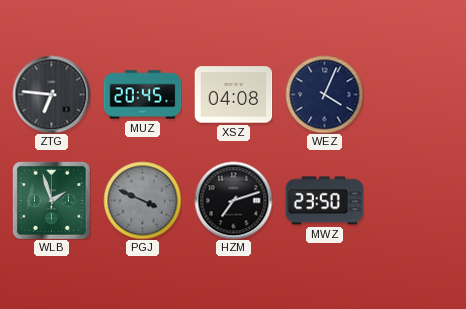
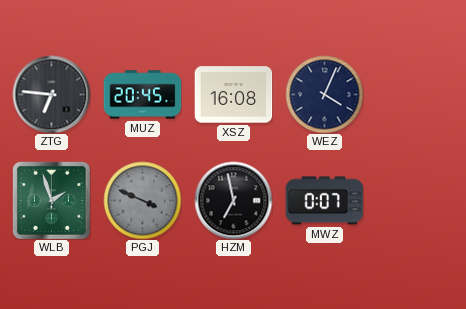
XSZ: 04:08 -> 16:08
HZM: 7:12 -> 6:58
MWZ: 23:50 -> 0:07
